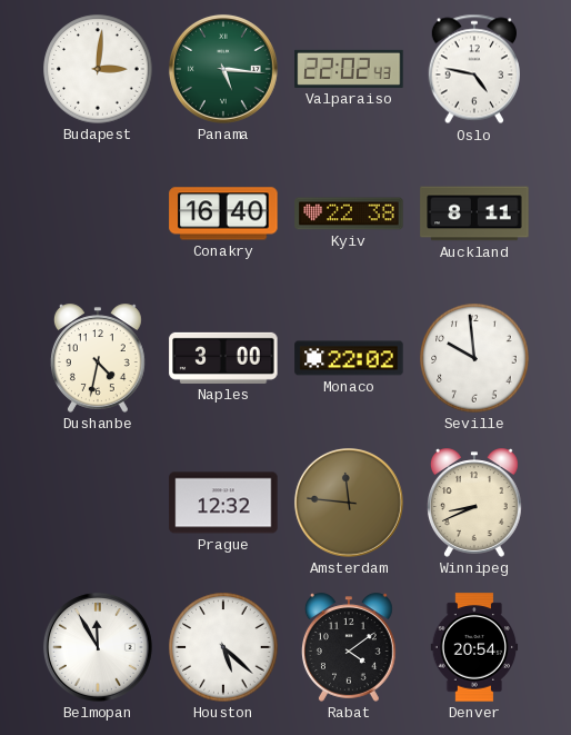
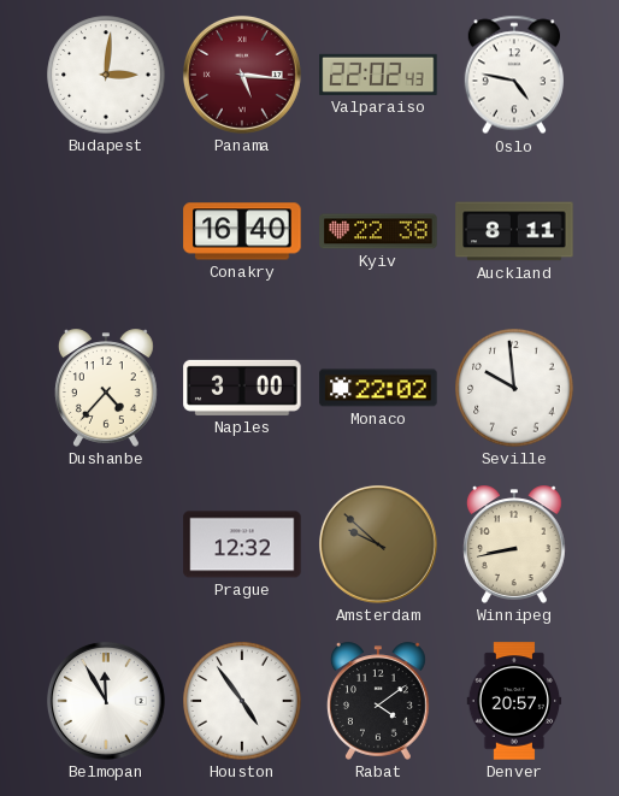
Panama dial: green -> burgundy
Dushanbe: 4:32 -> 4:37
Amsterdam: 11:46 -> 9:52
Winnipeg: 8:41 -> 8:43
Houston: 5:22 -> 4:54
Denver: 20:54 -> 20:57
